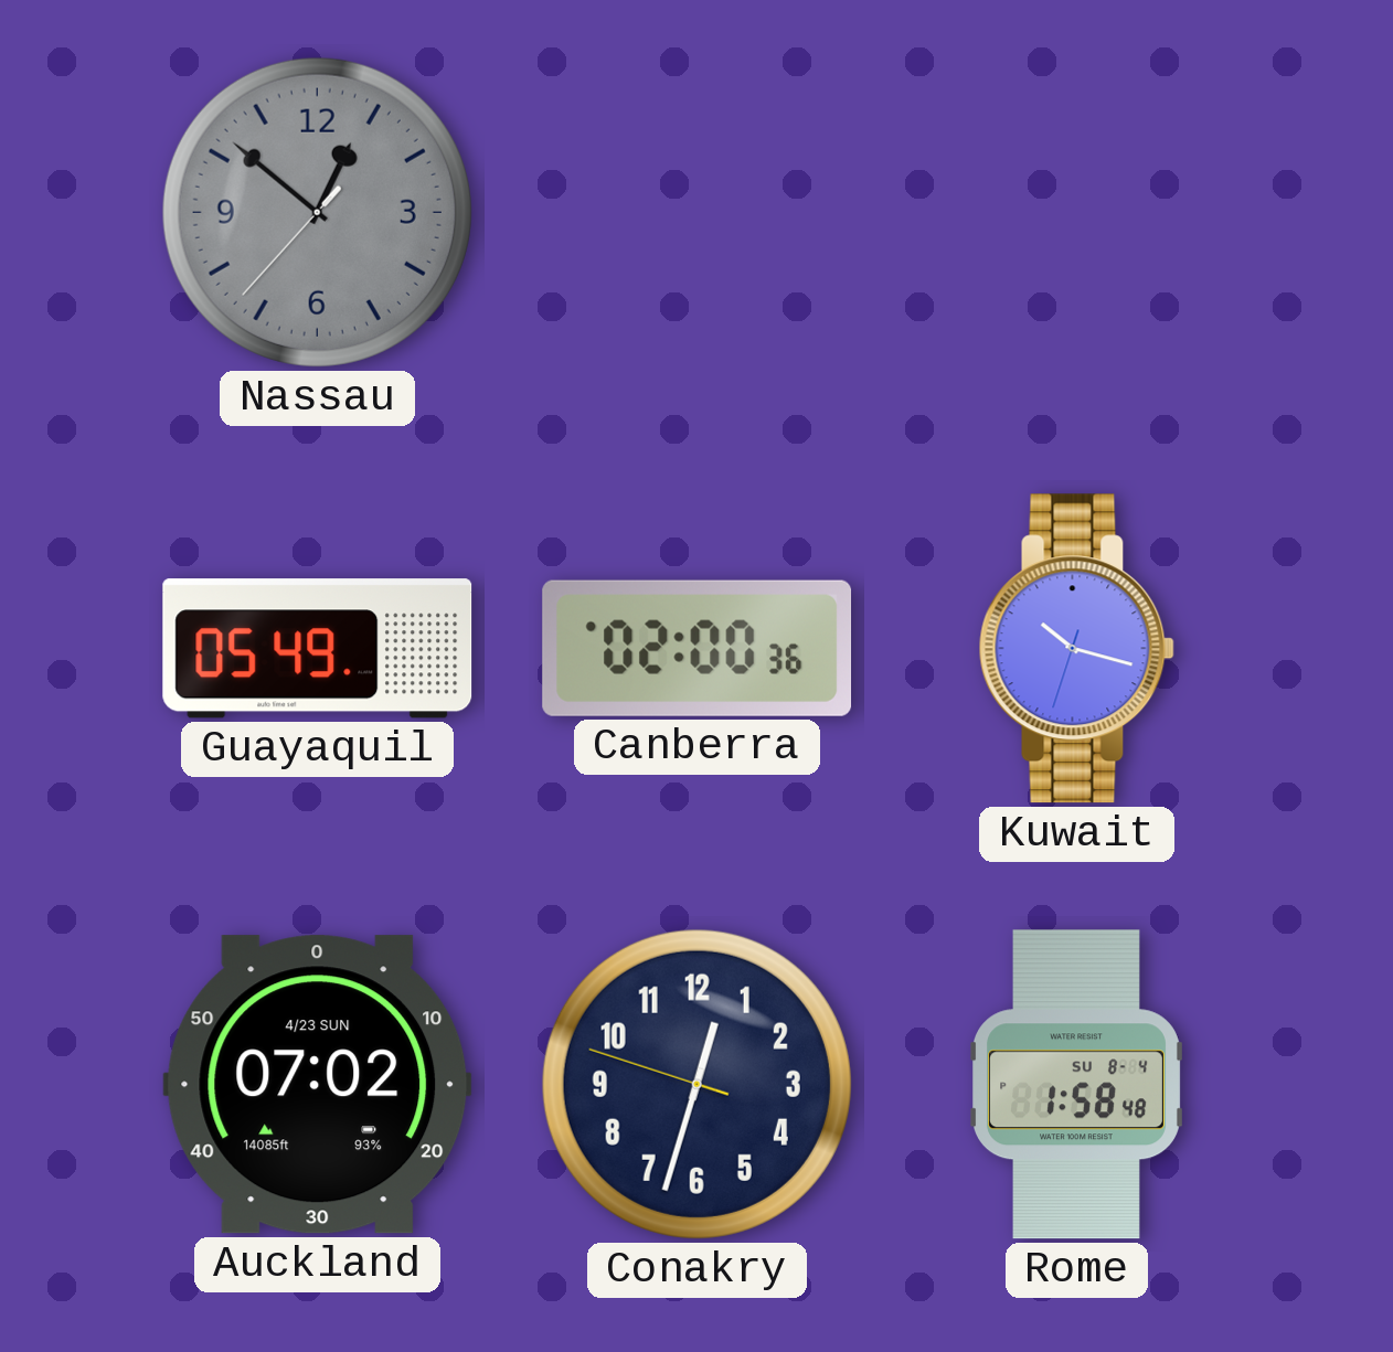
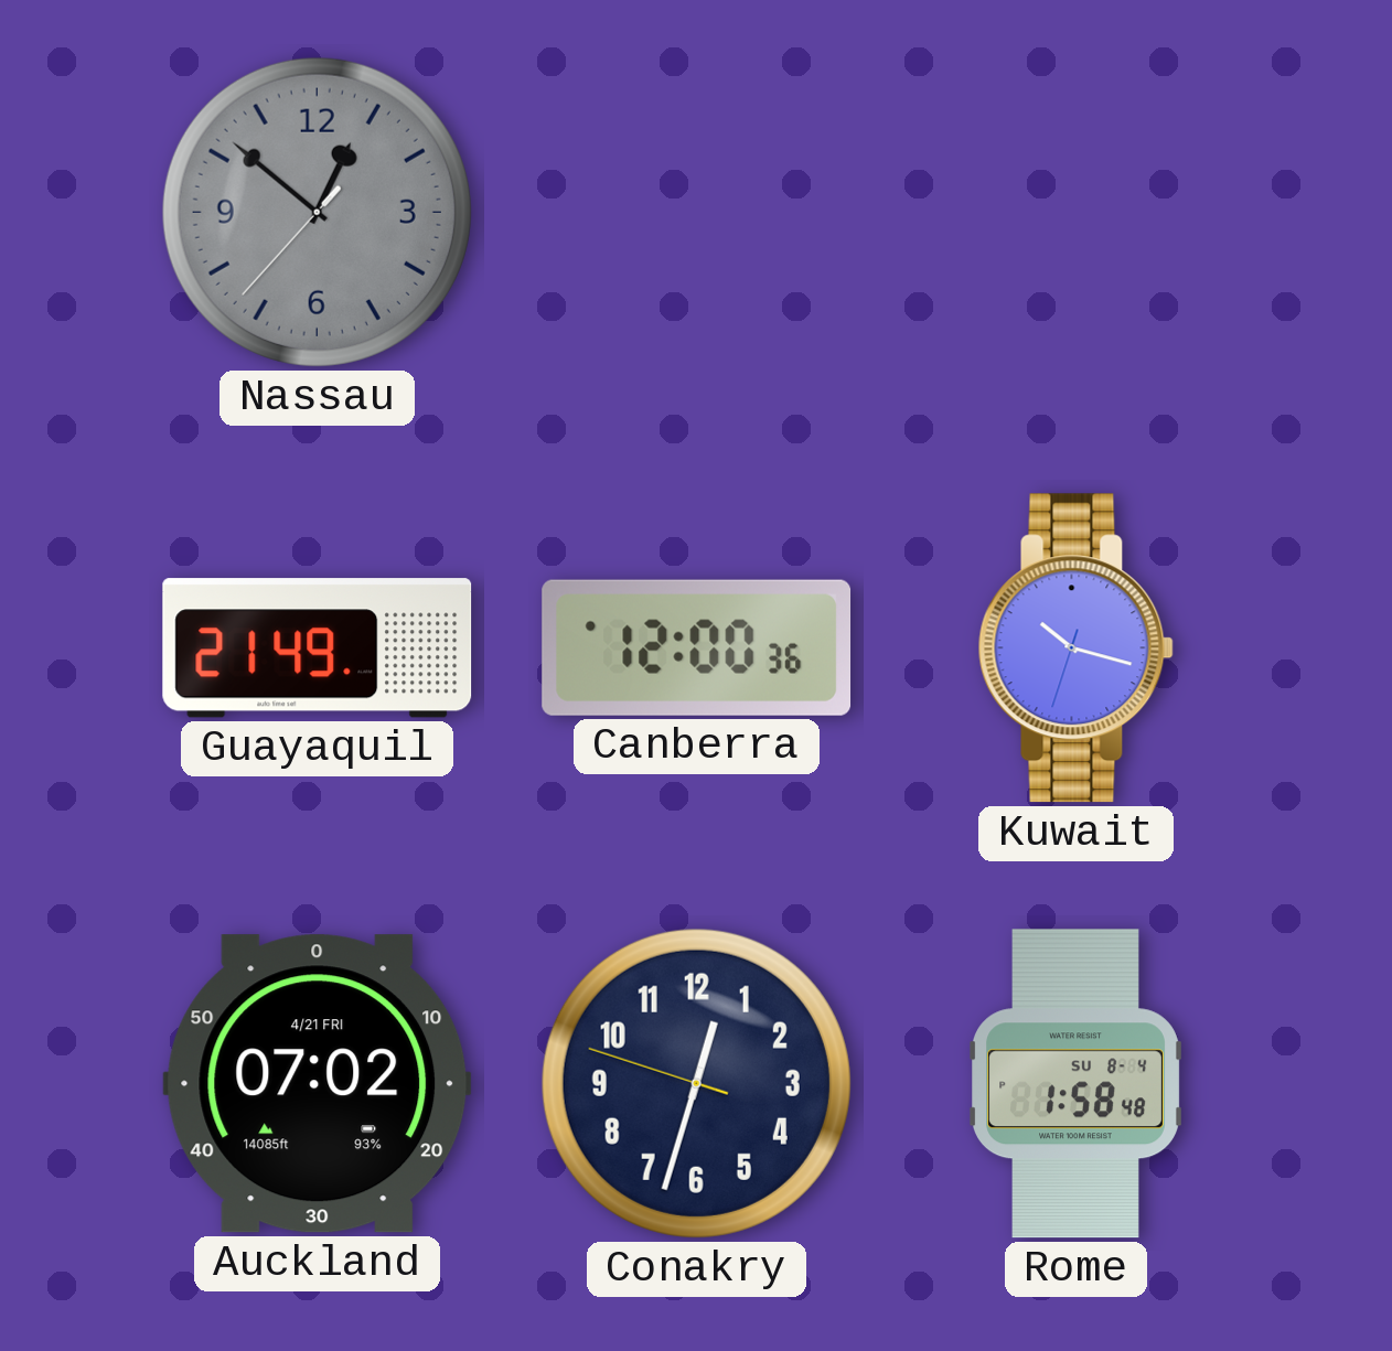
Guayaquil: 05:49 -> 21:49
Canberra: 02:00 -> 12:00
Auckland date: 4/23 SUN -> 4/21 FRI
